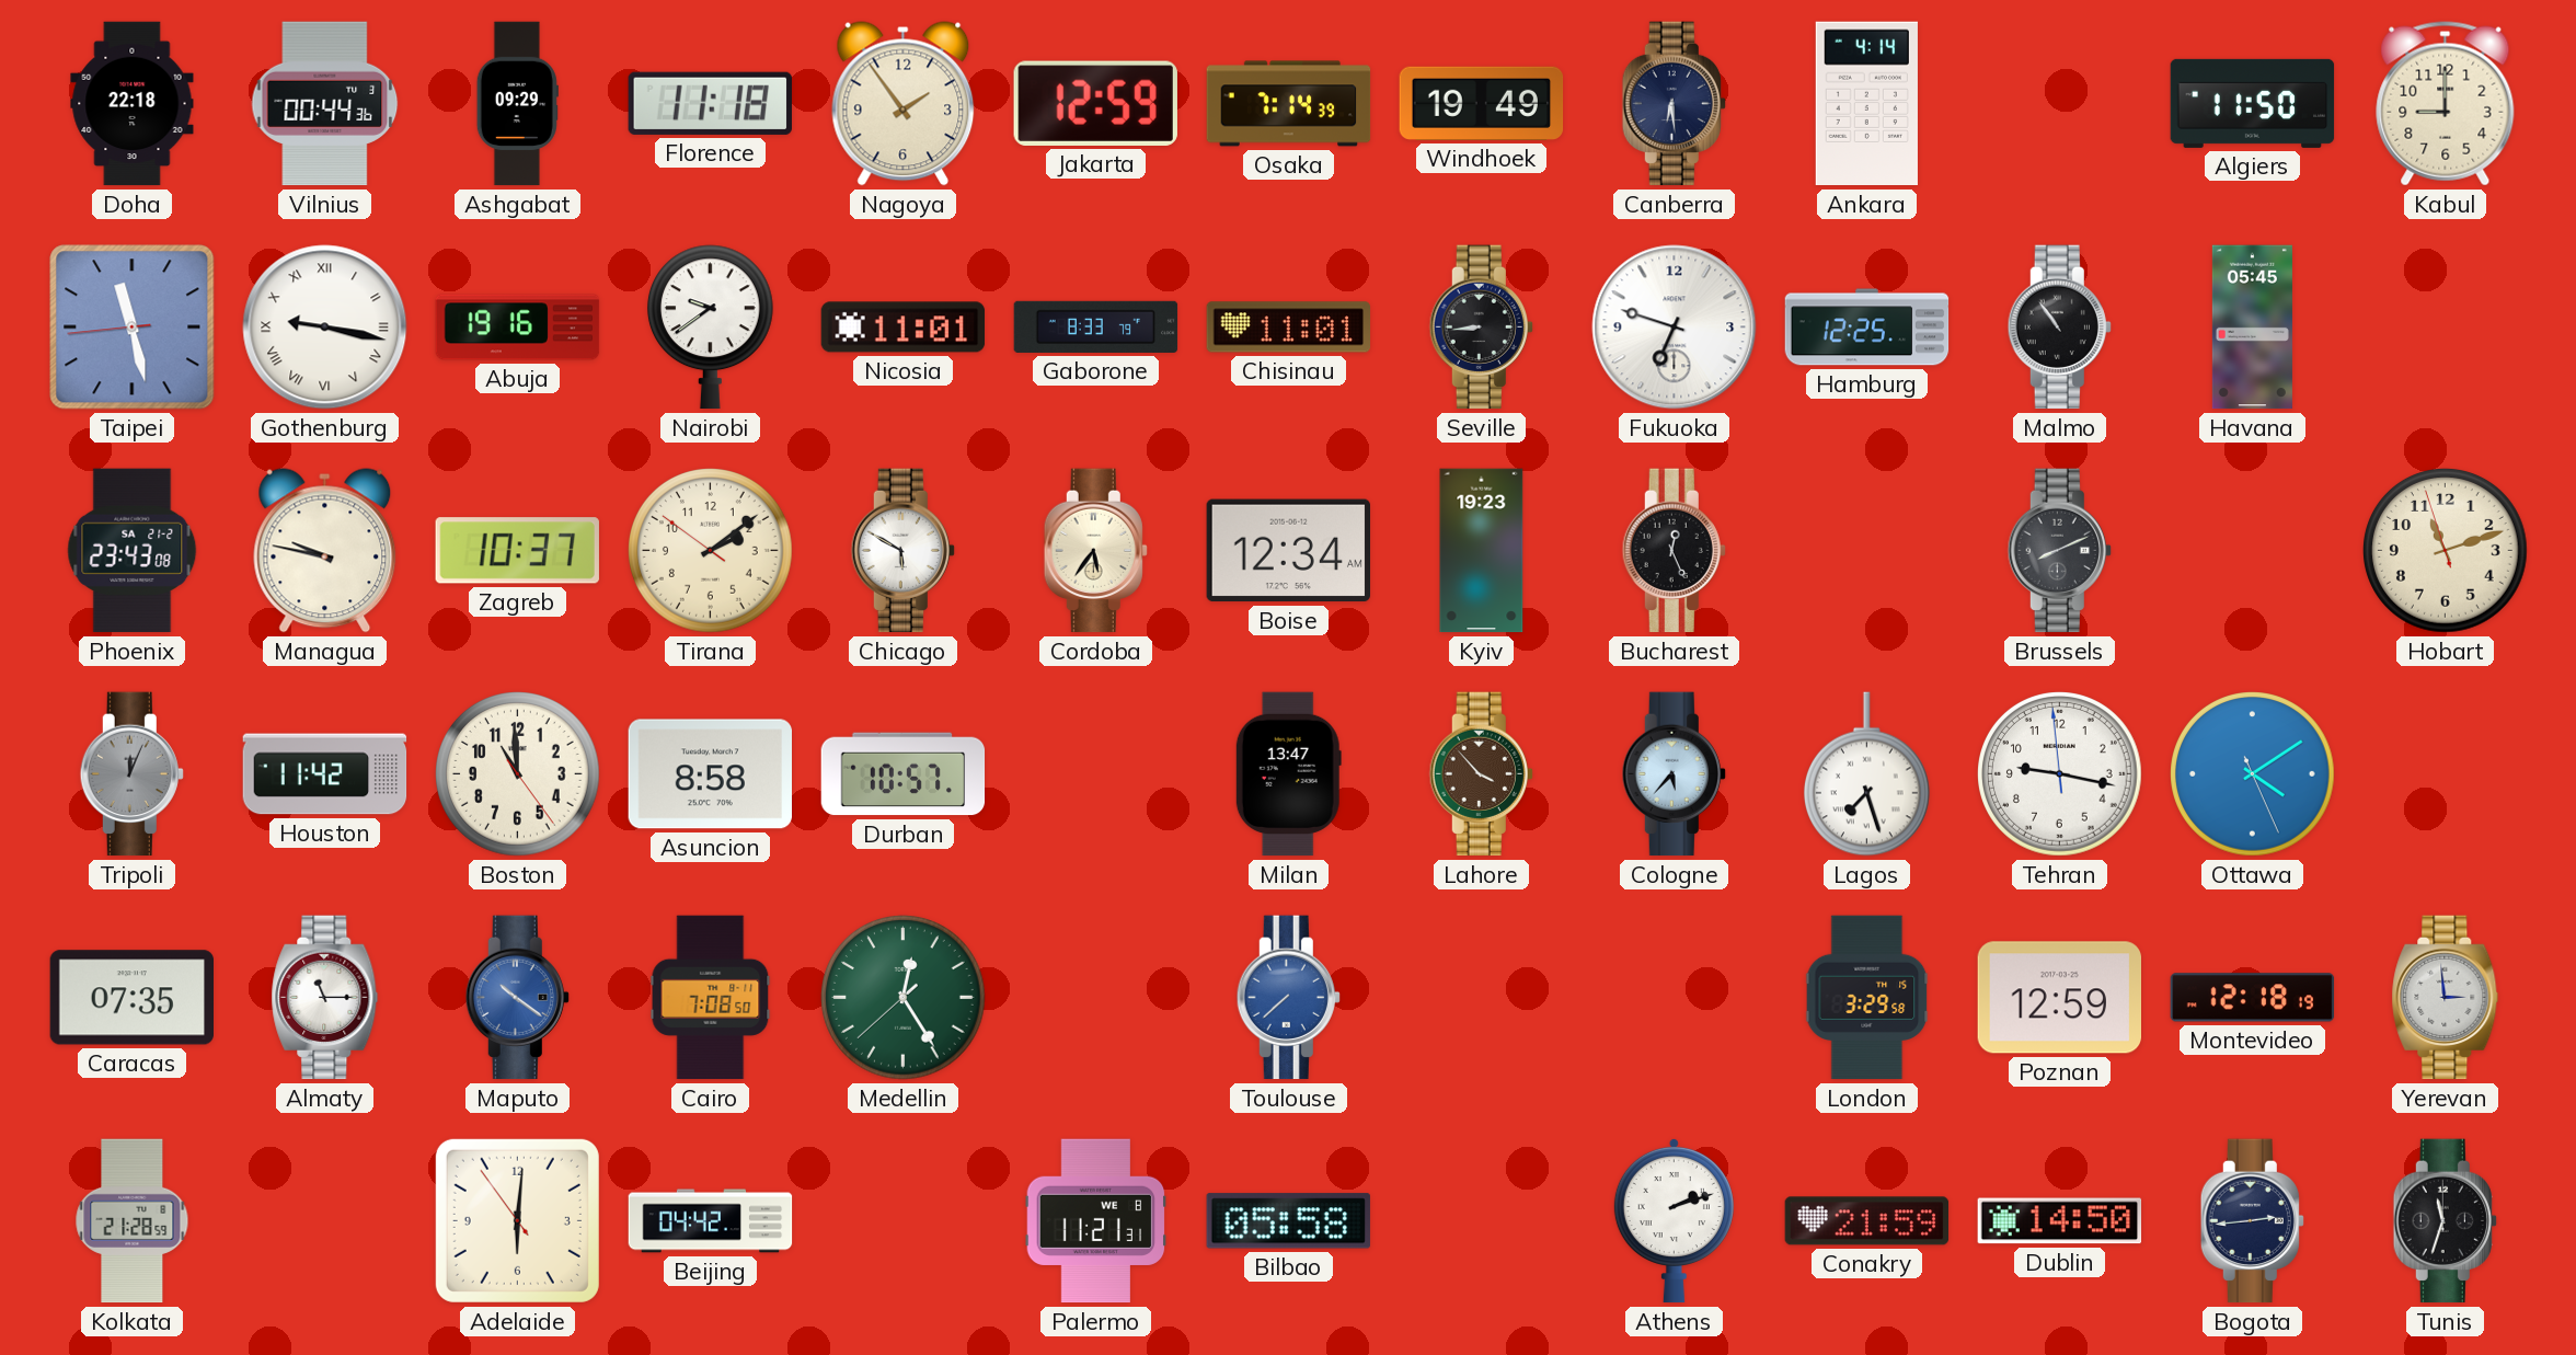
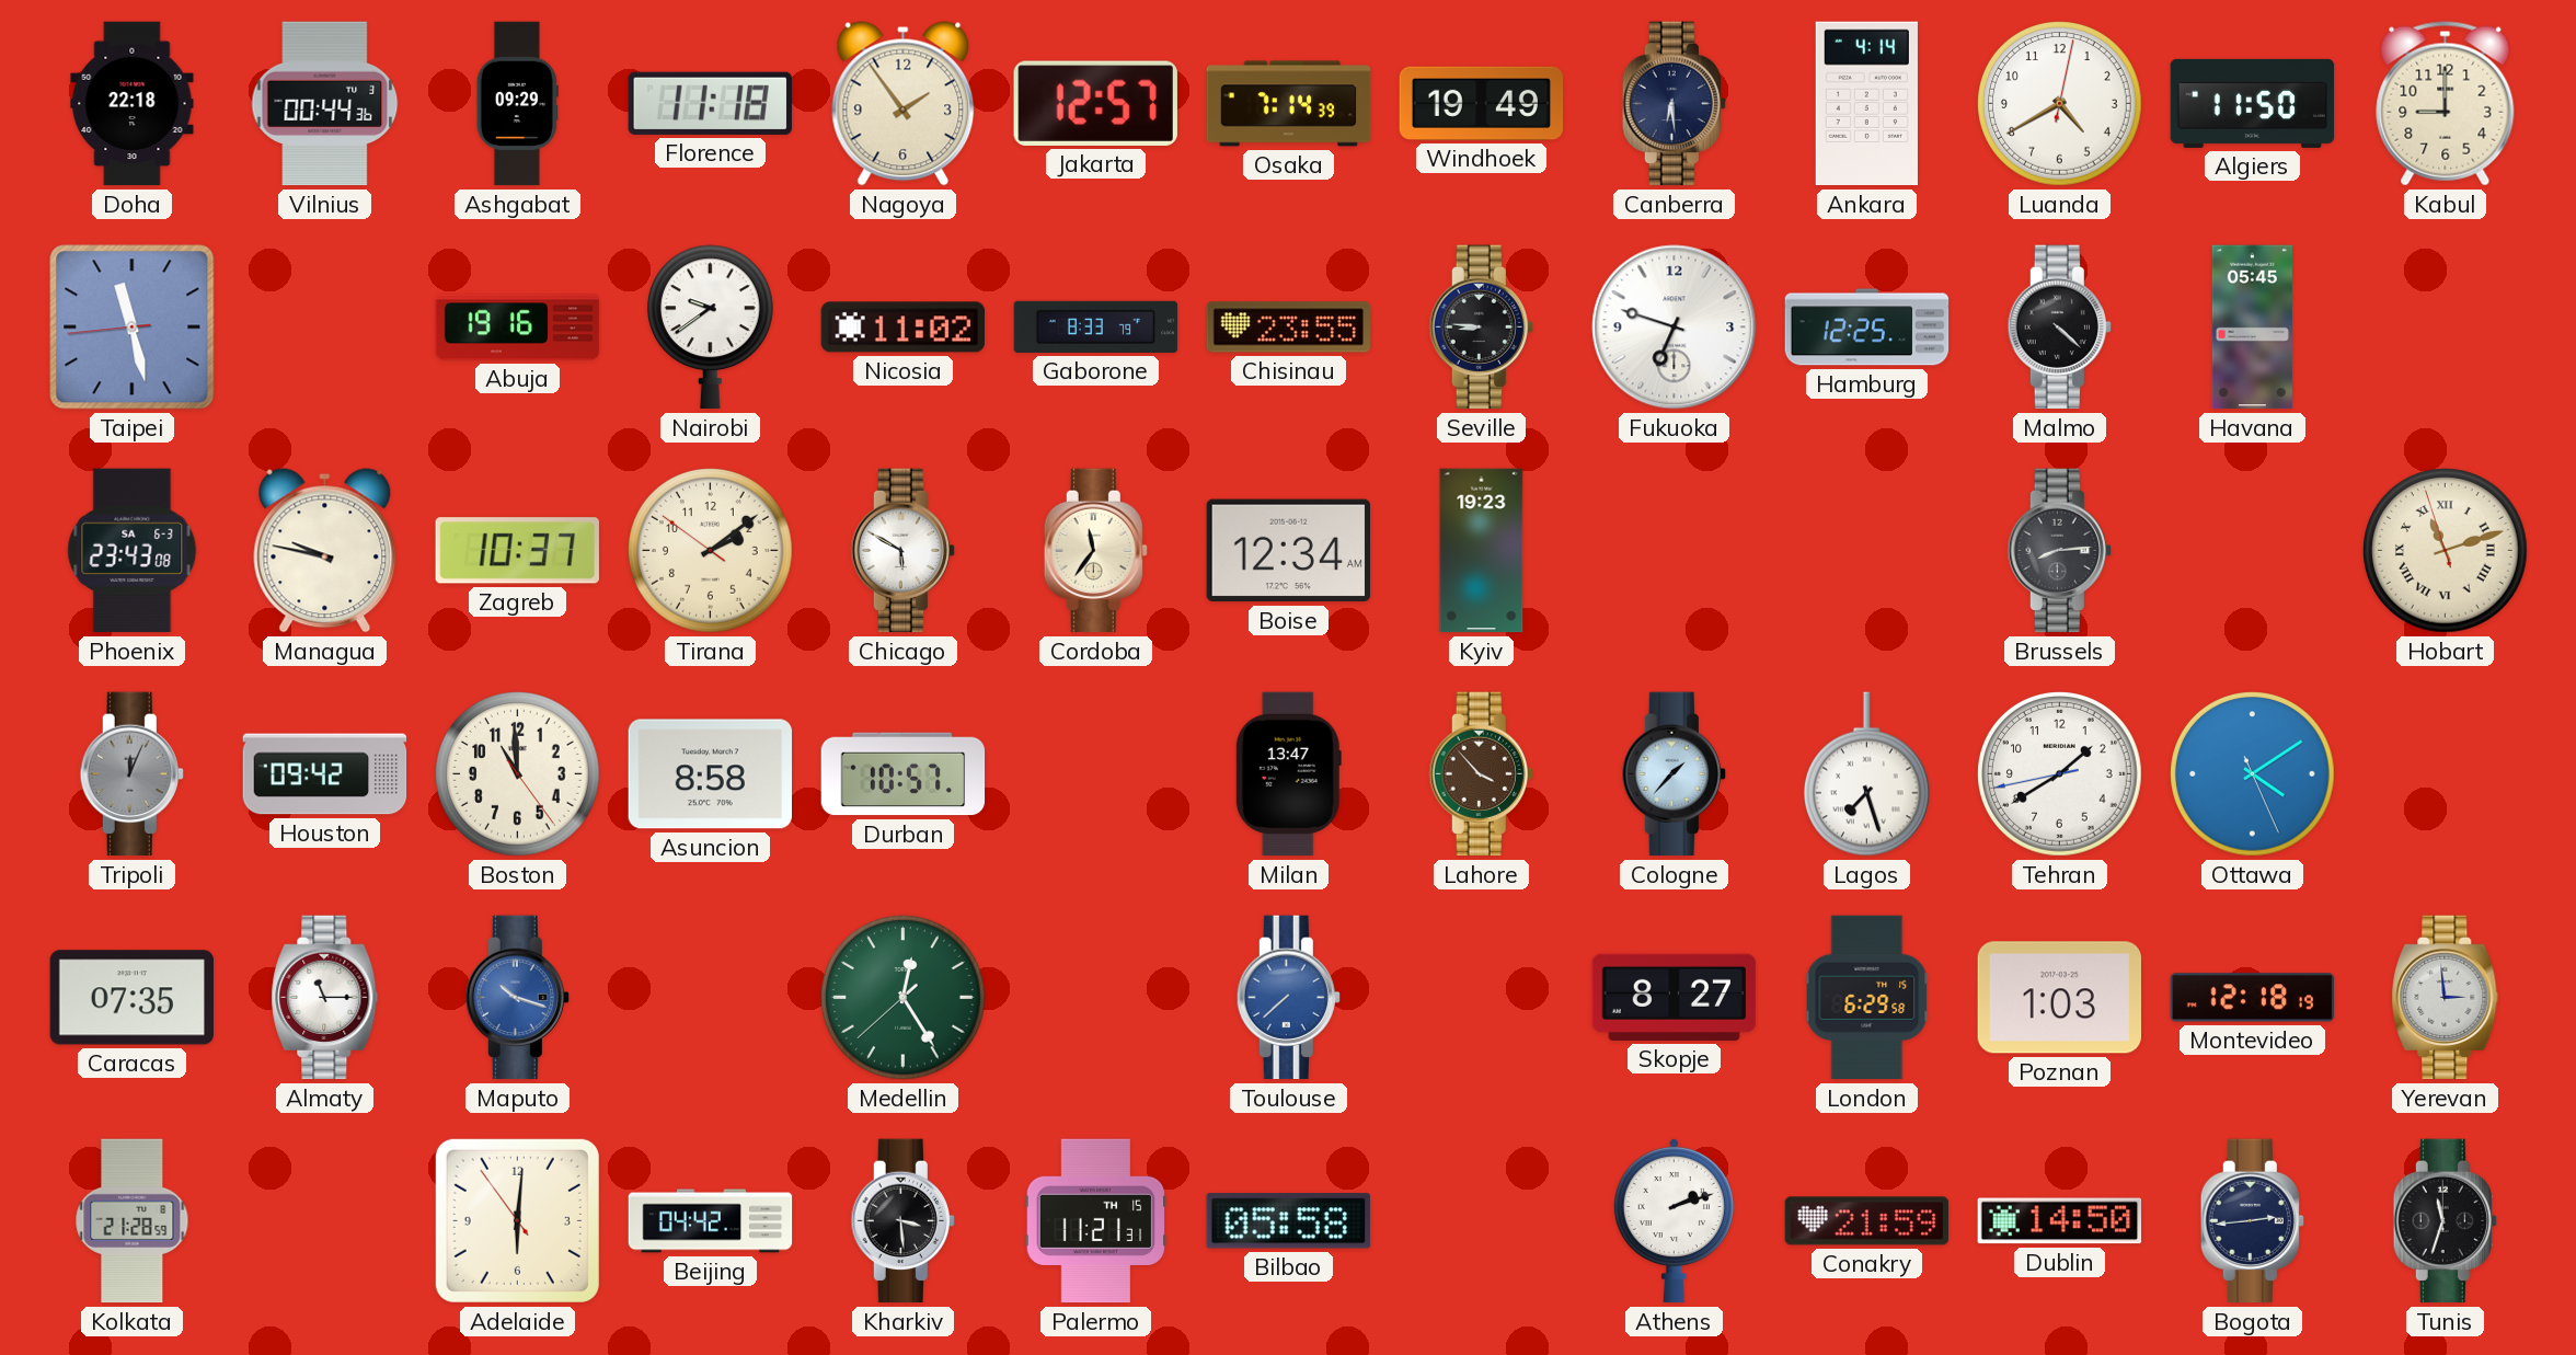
Jakarta: 12:59 -> 12:57
Luanda: none -> 4:40
Gothenburg: 9:17 -> none
Nicosia: 11:01 -> 11:02
Chisinau: 11:01 -> 23:55
Seville: 8:44 -> 8:46
Malmo: 10:54 -> 4:22
Phoenix date: SA 21-2 -> SA 6-3
Cordoba: 5:36 -> 11:36
Bucharest: 12:26 -> none
Brussels: 8:11 -> 8:14
Hobart numerals: Arabic -> Roman
Houston: 11:42 -> 09:42
Cologne: 5:37 -> 1:37
Tehran: 9:16 -> 1:39
Maputo: 10:21 -> 10:18
Cairo: 7:08 -> none
Skopje: none -> 8:27
London: 3:29 -> 6:29
Poznan: 12:59 -> 1:03
Kharkiv: none -> 3:29
Palermo date: WE 8 -> TH 15
